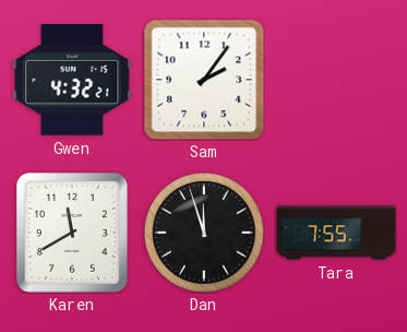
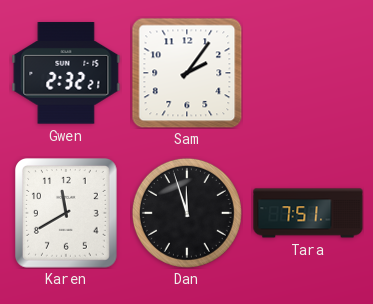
Gwen: 4:32 -> 2:32
Tara: 7:55 -> 7:51
